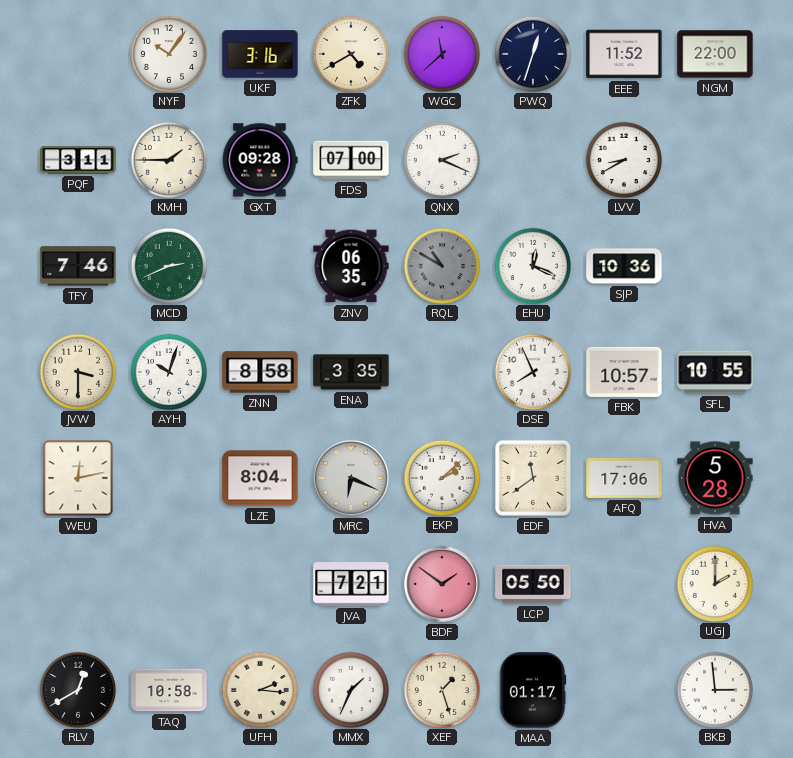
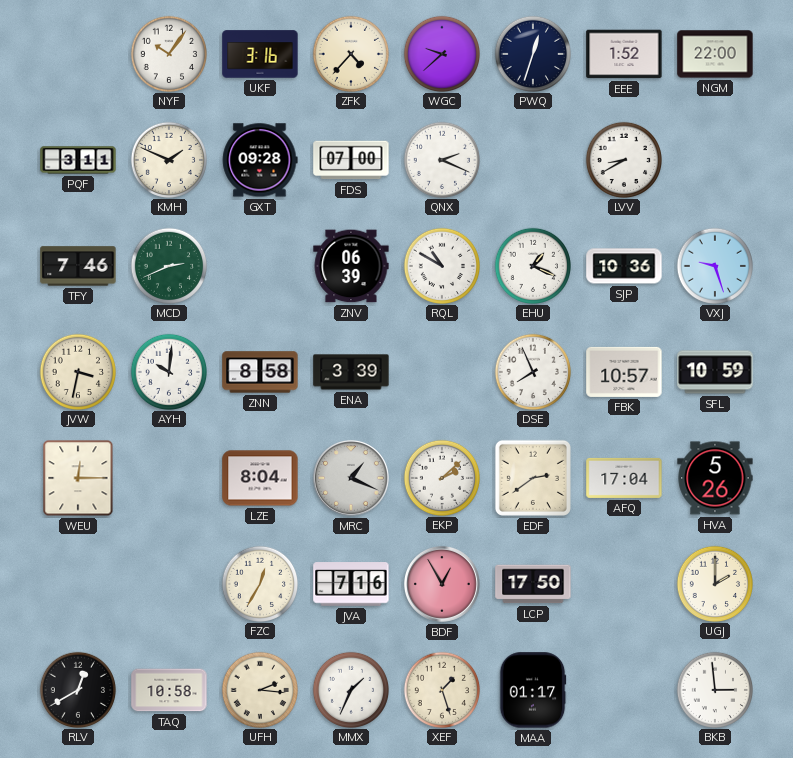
ZFK: 4:40 -> 4:37
WGC: 11:38 -> 9:38
EEE: 11:52 -> 1:52
KMH: 1:45 -> 1:49
ZNV: 06:35 -> 06:39
RQL dial: grey -> white
EHU: 12:19 -> 1:19
VXJ: none -> 9:27
JVW: 3:30 -> 3:32
AYH: 10:03 -> 10:01
ENA: 3:35 -> 3:39
SFL: 10:55 -> 10:59
WEU: 12:13 -> 12:15
MRC: 6:19 -> 1:19
EDF: 11:39 -> 2:39
AFQ: 17:06 -> 17:04
HVA: 5:28 -> 5:26
FZC: none -> 12:35
JVA: 7:21 -> 7:16
BDF: 1:51 -> 12:55
LCP: 05:50 -> 17:50
